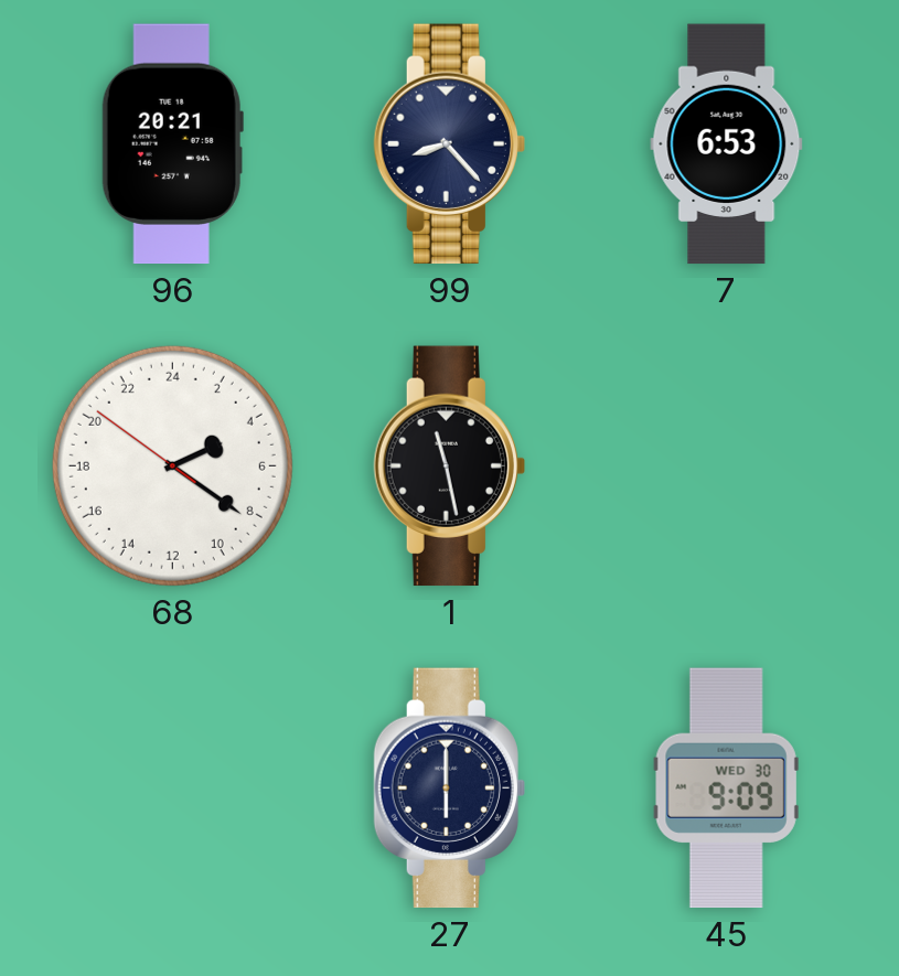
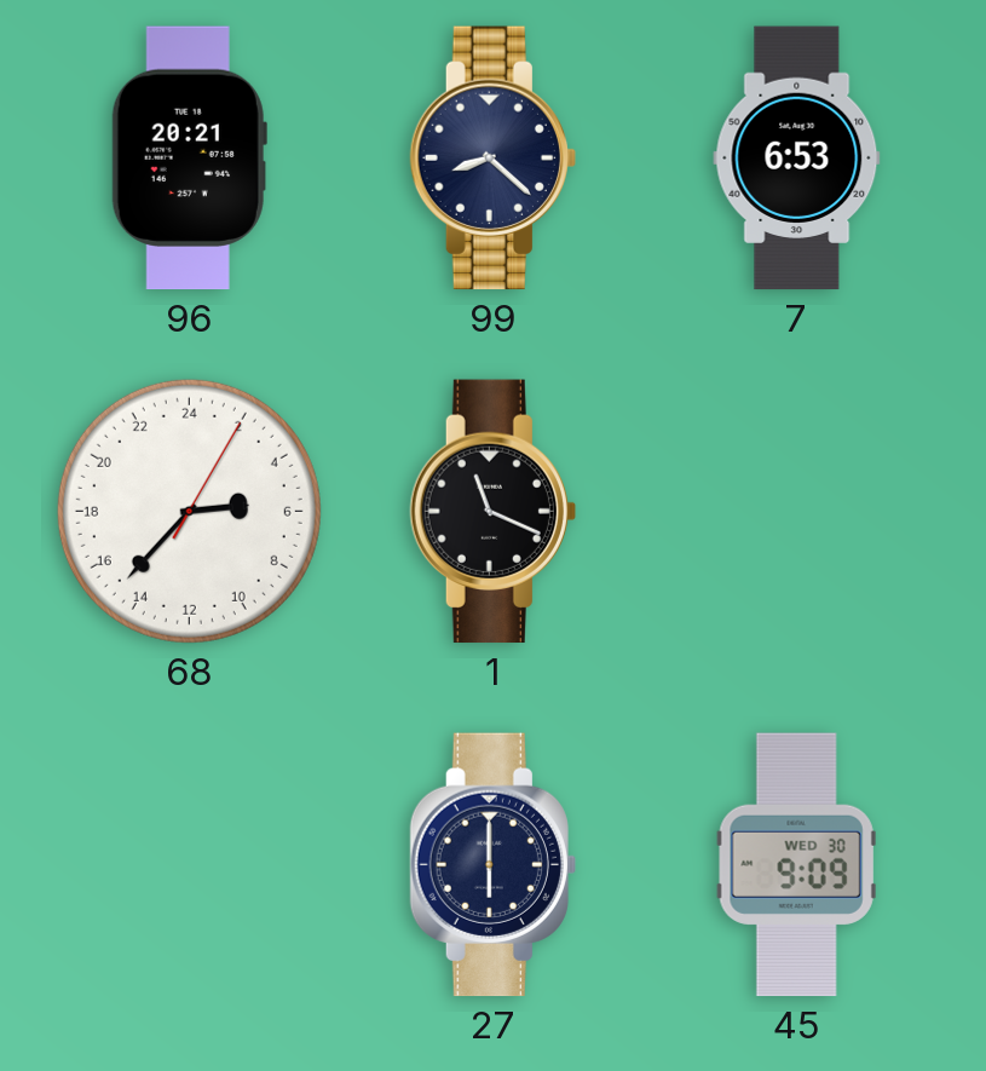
99: 8:23 -> 8:22
68: 4:20 -> 5:37
1: 11:28 -> 11:19
